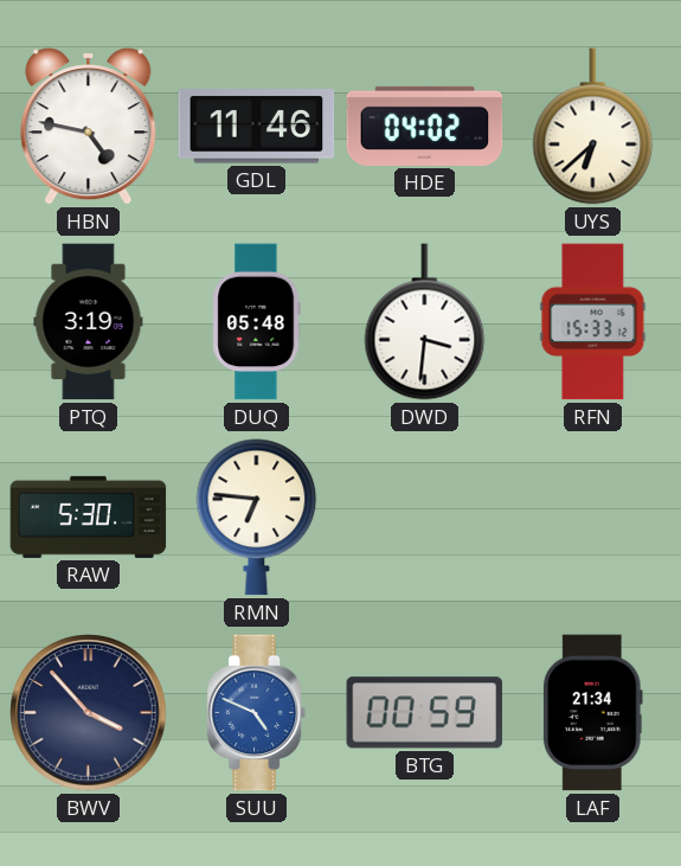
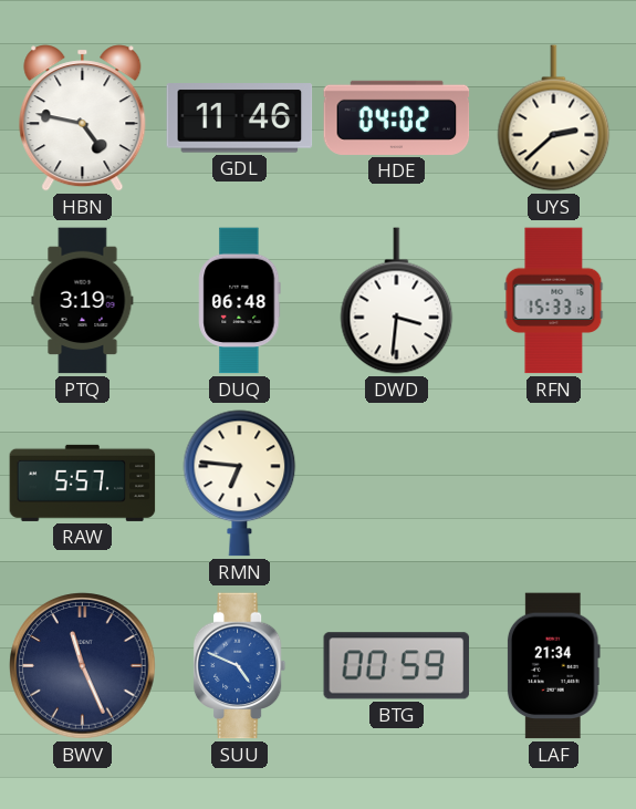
UYS: 6:38 -> 2:38
DUQ: 05:48 -> 06:48
RAW: 5:30 -> 5:57
BWV: 3:53 -> 11:26
